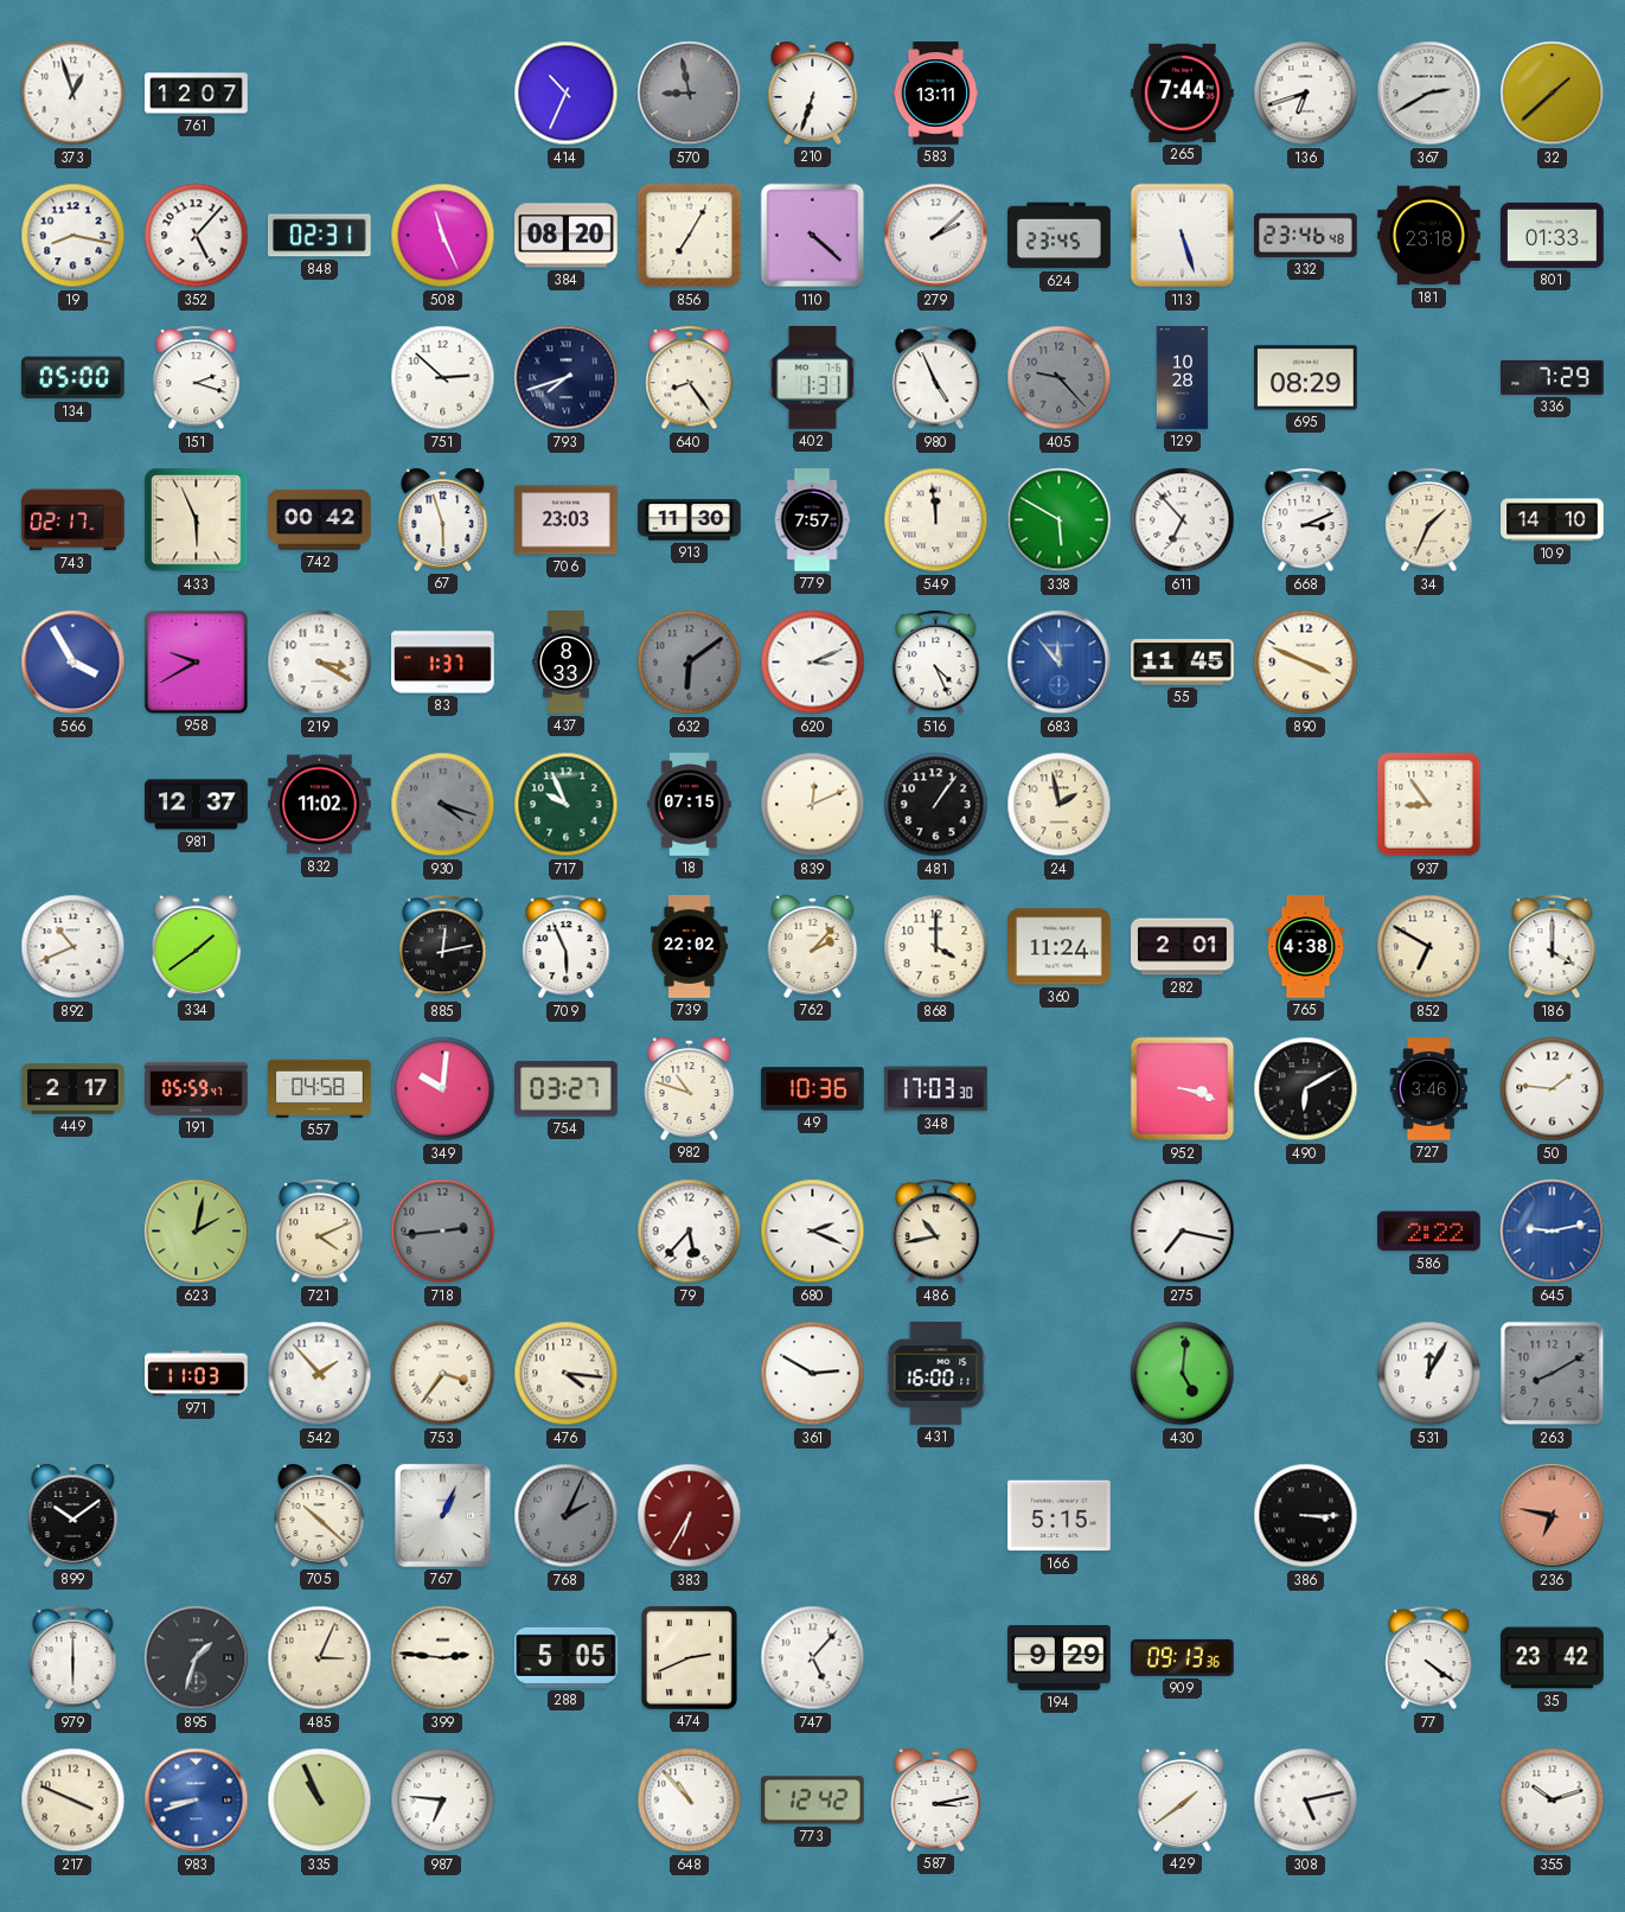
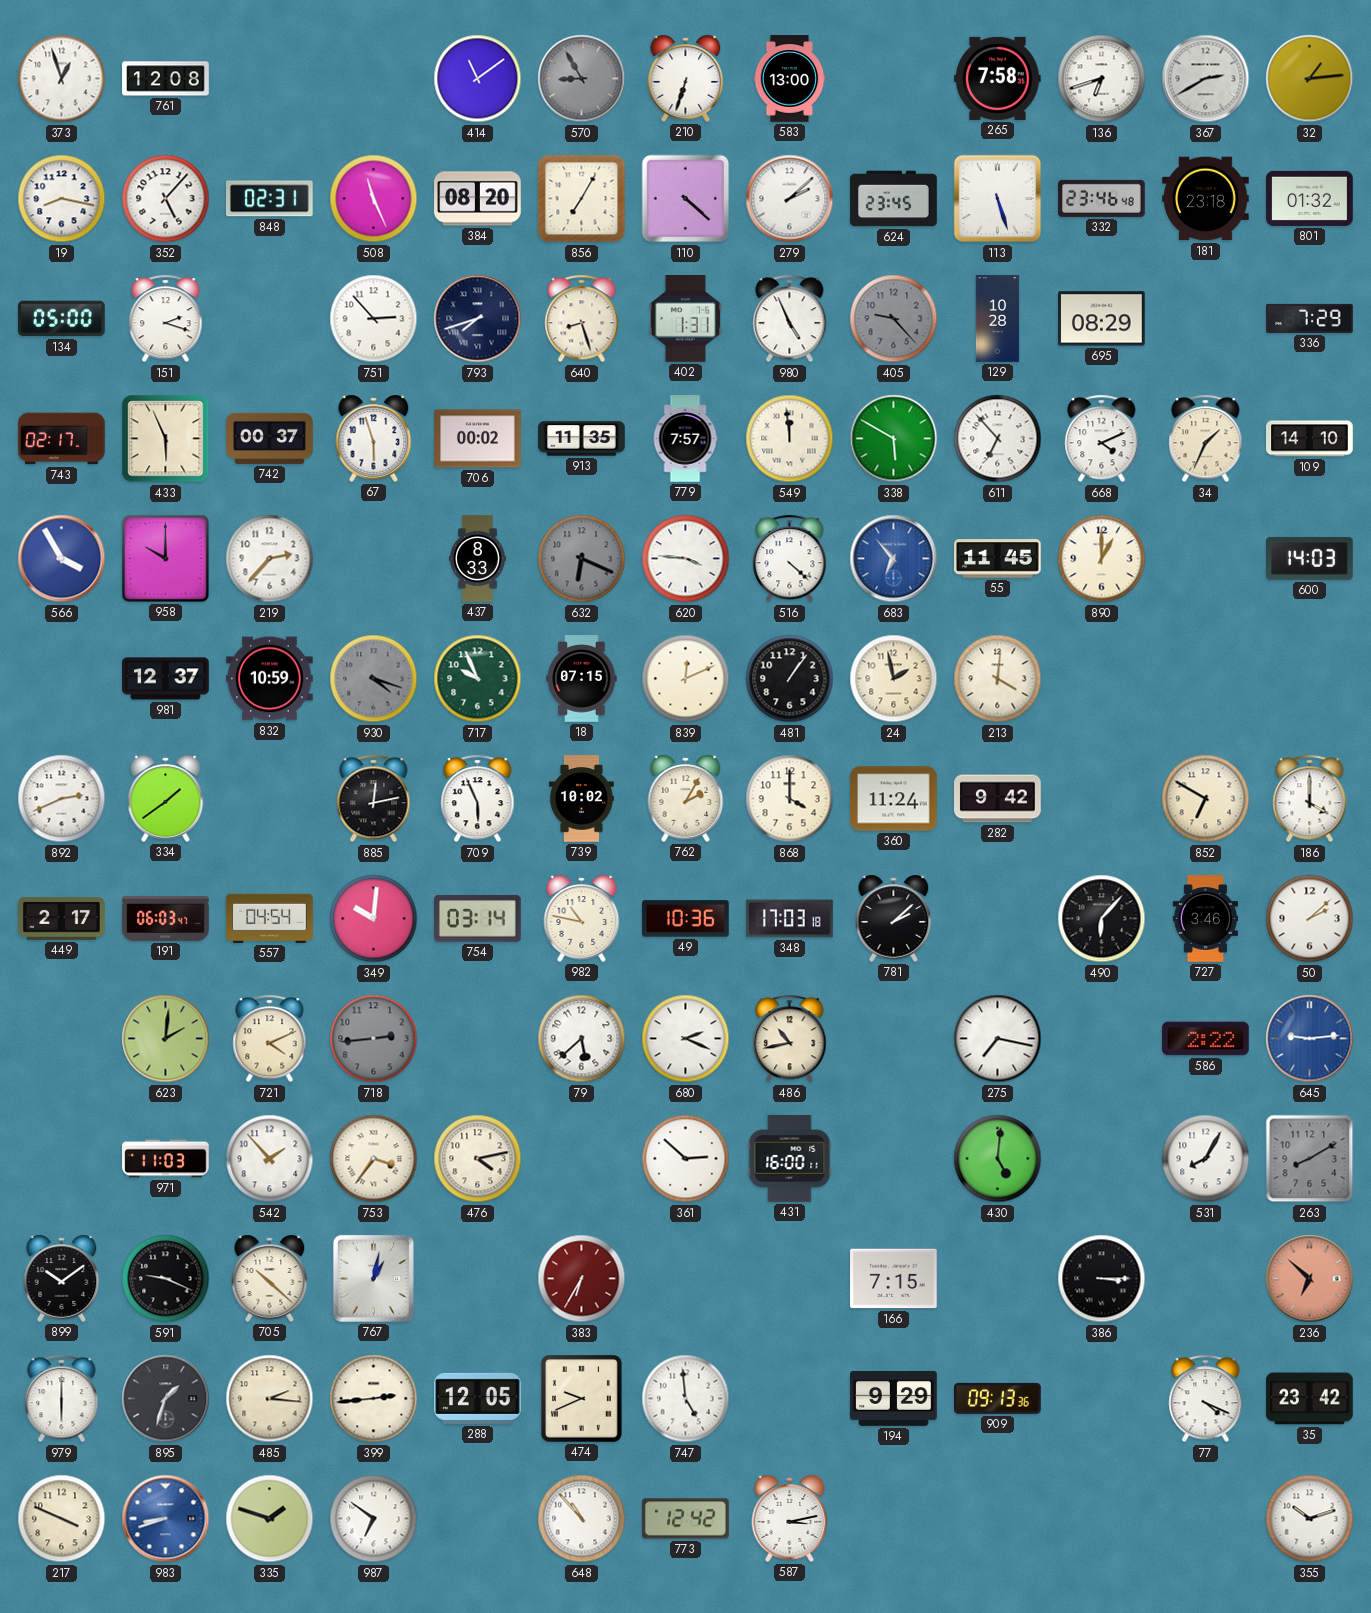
761: 12:07 -> 12:08
414: 10:34 -> 11:09
570: 8:58 -> 8:55
583: 13:11 -> 13:00
265: 7:44 -> 7:58
32: 1:38 -> 1:14
801: 01:33 -> 01:32
751: 2:52 -> 2:53
640: 8:24 -> 8:27
742: 00:42 -> 00:37
706: 23:03 -> 00:02
913: 11:30 -> 11:35
668: 3:11 -> 4:11
958: 9:40 -> 10:00
219: 3:20 -> 2:37
83: 1:37 -> none
632: 6:09 -> 6:19
620: 3:11 -> 3:46
516: 4:26 -> 4:22
683: 11:53 -> 6:53
890: 3:49 -> 1:00
600: none -> 14:03
832: 11:02 -> 10:59
213: none -> 4:01
937: 8:54 -> none
892: 10:41 -> 2:41
739: 22:02 -> 10:02
762: 2:07 -> 2:05
282: 2:01 -> 9:42
765: 4:38 -> none
191: 05:59 -> 06:03
557: 04:58 -> 04:54
754: 03:27 -> 03:14
982: 10:48 -> 10:47
348: 17:03:30 -> 17:03:18
781: none -> 2:08
952: 3:18 -> none
490: 6:10 -> 6:07
50: 1:46 -> 2:08
623: 2:02 -> 2:01
79: 5:37 -> 5:38
645: 9:13 -> 9:14
476: 4:16 -> 4:13
361: 2:50 -> 2:52
531: 12:05 -> 8:05
591: none -> 9:19
767: 1:04 -> 1:02
768: 2:04 -> none
166: 5:15 -> 7:15
236: 6:47 -> 6:52
485: 3:04 -> 2:16
399: 2:46 -> 2:44
288: 5:05 -> 12:05
474: 2:41 -> 9:41
747: 5:07 -> 4:59
77: 4:21 -> 4:19
335: 10:56 -> 1:48
987: 6:46 -> 6:51
429: 1:39 -> none
308: 5:13 -> none
